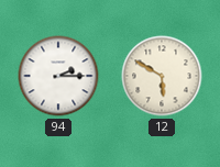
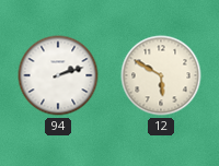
94: 2:15 -> 2:12
